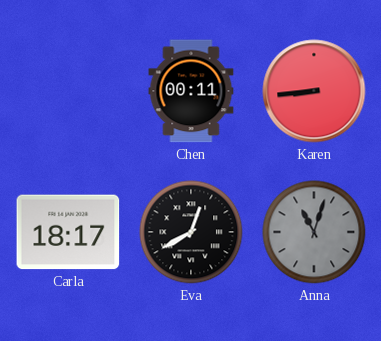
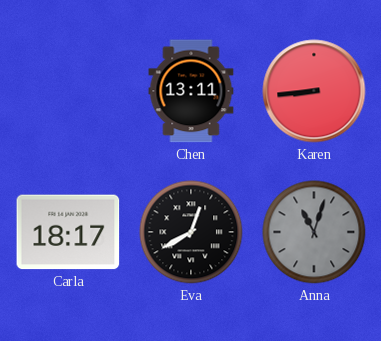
Chen: 00:11 -> 13:11
